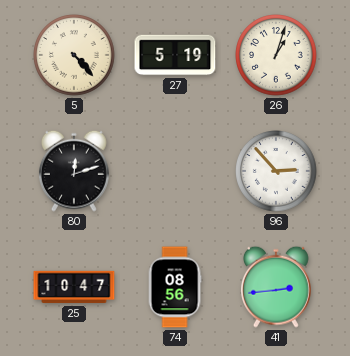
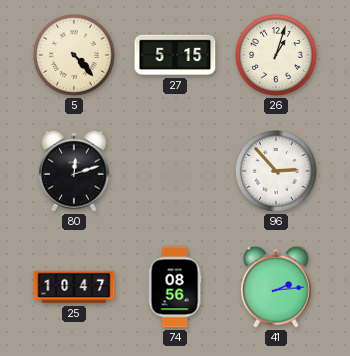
27: 5:19 -> 5:15
41: 2:44 -> 2:14
